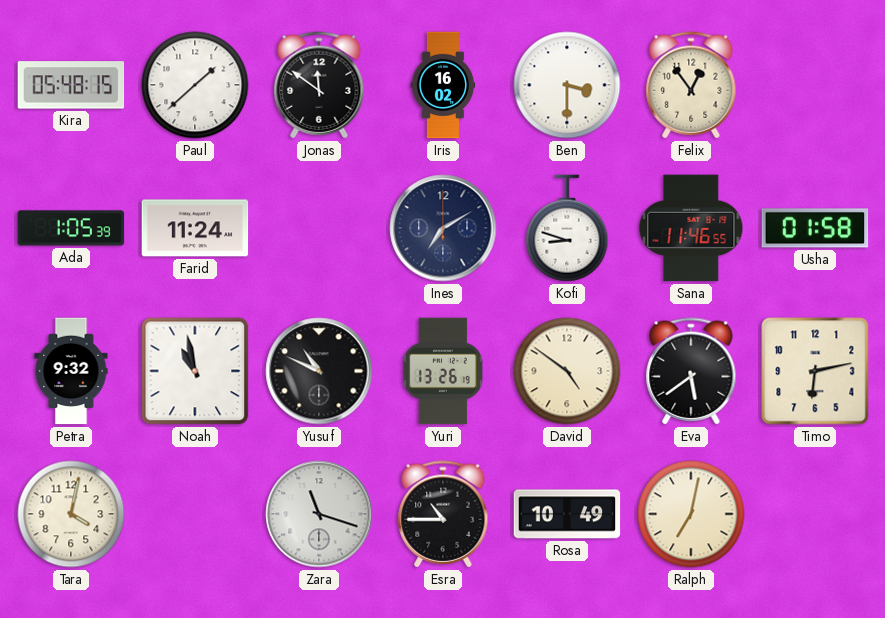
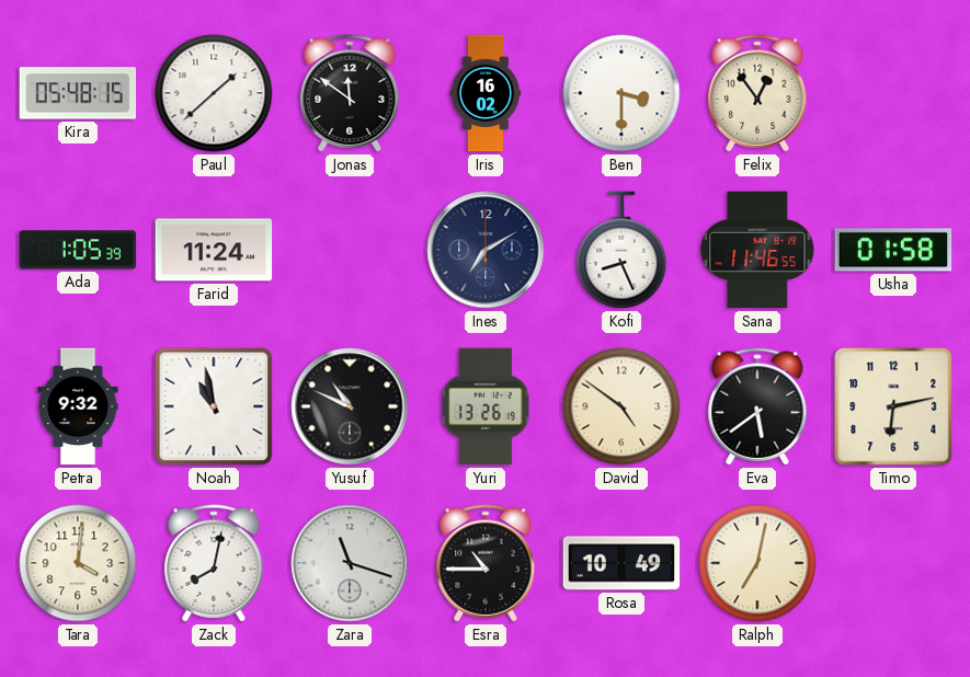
Kofi: 8:48 -> 8:26
Tara: 4:02 -> 4:01
Zack: none -> 8:02
